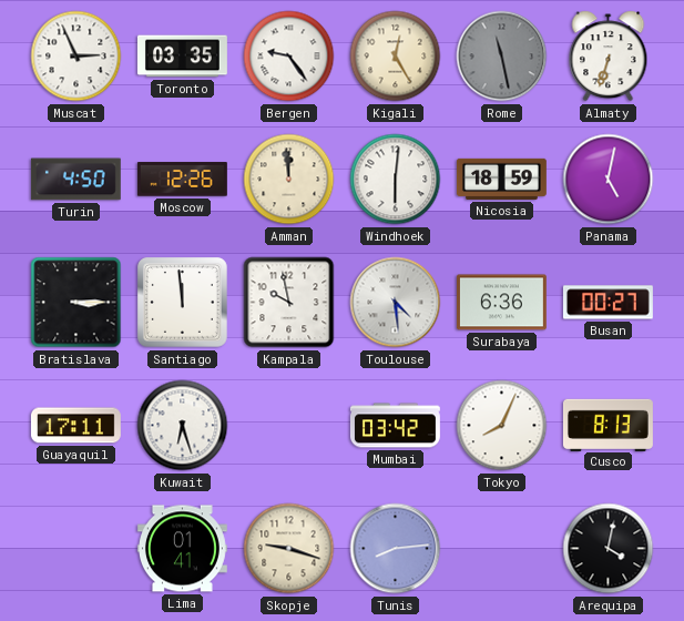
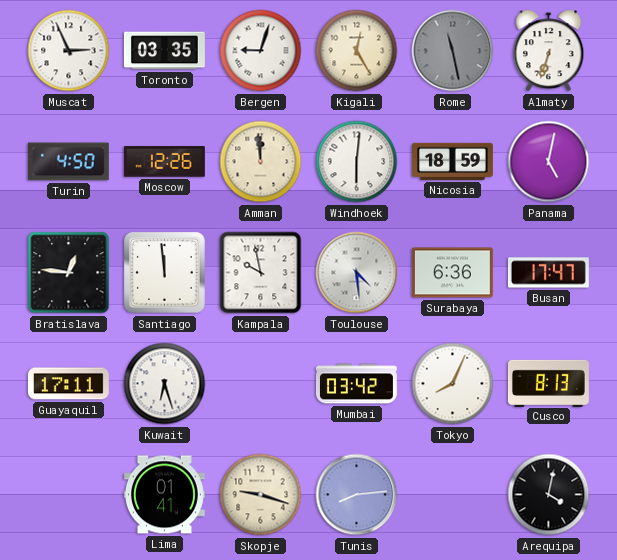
Bergen: 9:24 -> 9:03
Bratislava: 3:15 -> 12:46
Busan: 00:27 -> 17:47
